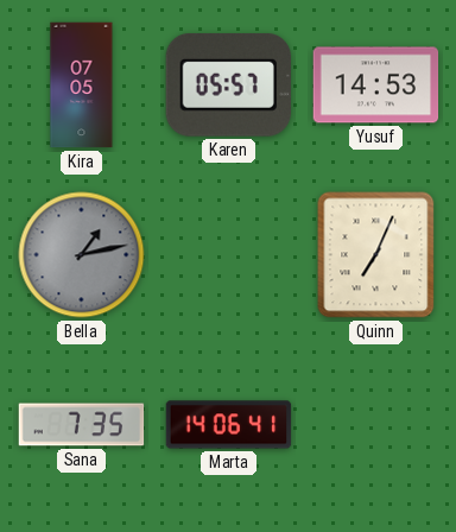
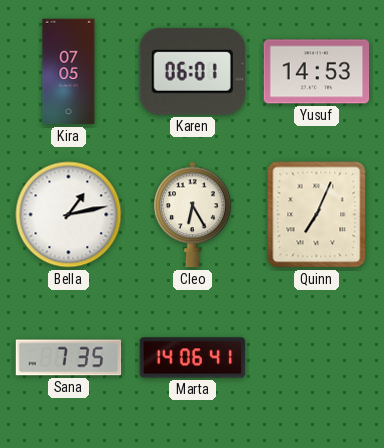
Karen: 05:57 -> 06:01
Bella dial: grey -> white
Cleo: none -> 6:25
